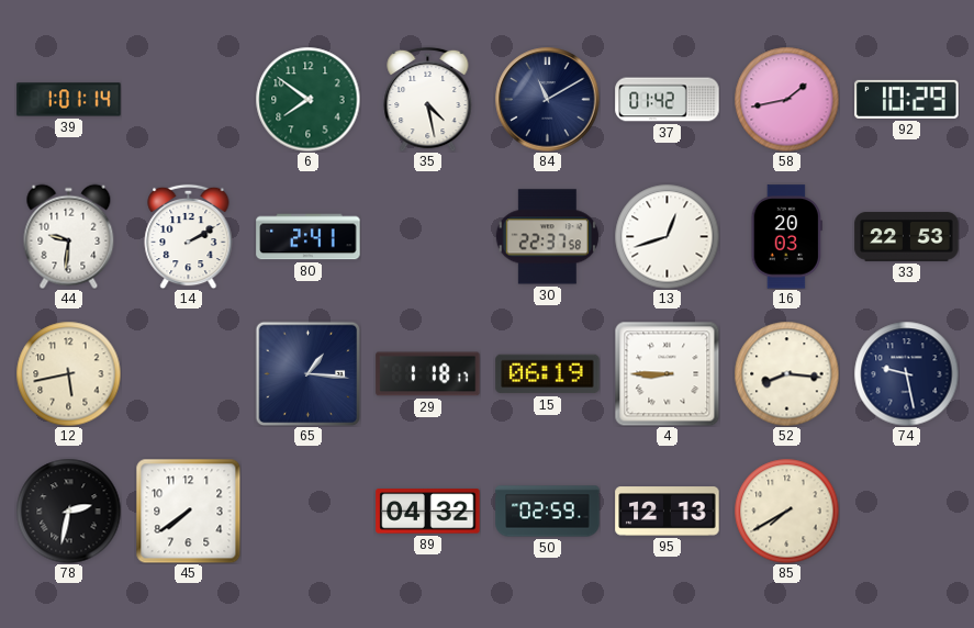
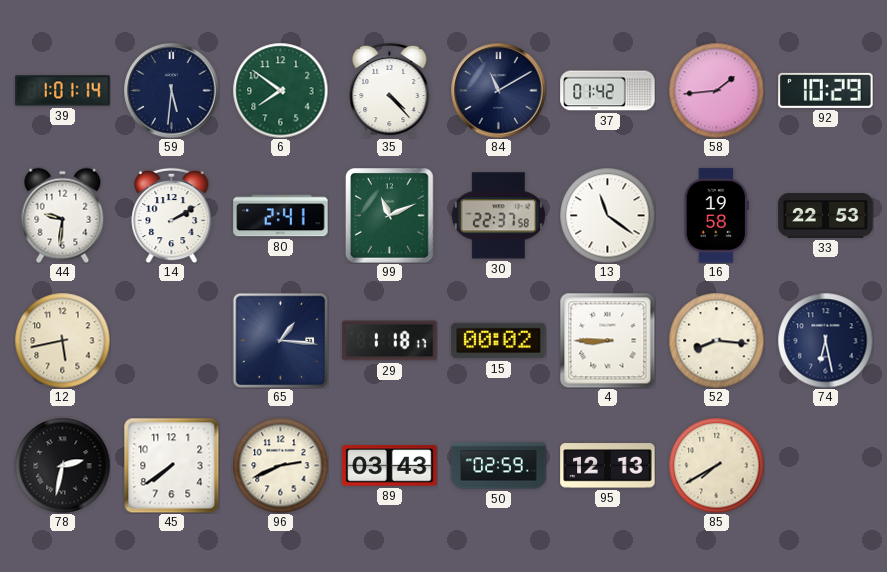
59: none -> 5:31
35: 4:28 -> 4:23
58: 1:43 -> 1:44
99: none -> 11:11
13: 12:42 -> 11:21
16: 20:03 -> 19:58
15: 06:19 -> 00:02
74: 9:28 -> 6:28
96: none -> 2:41
89: 04:32 -> 03:43
